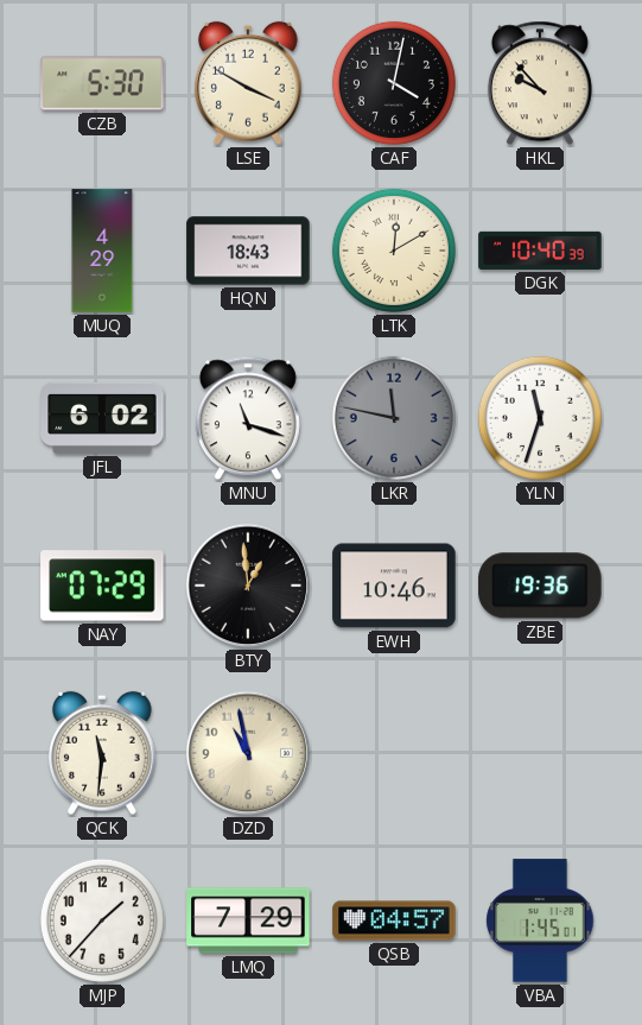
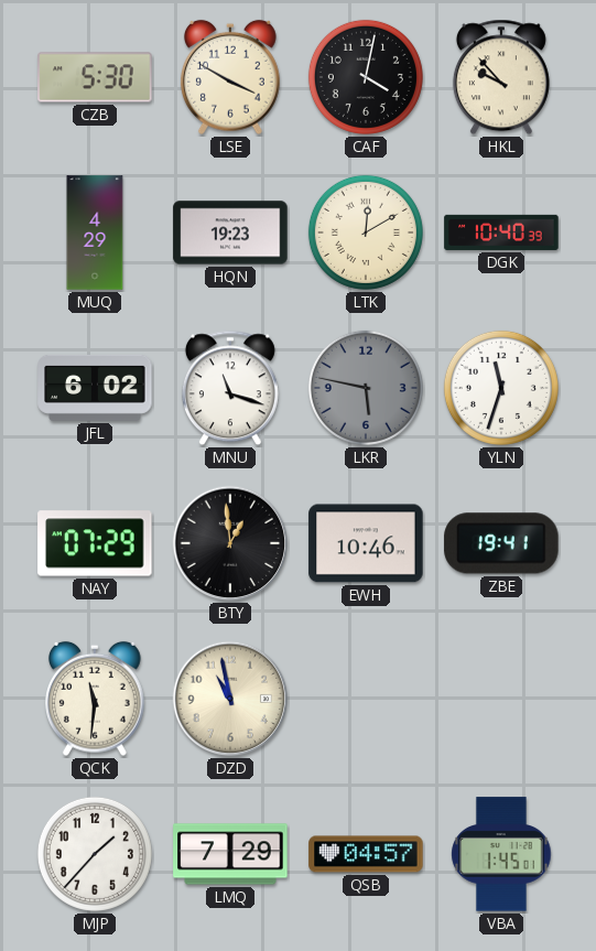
HQN: 18:43 -> 19:23
LKR: 11:47 -> 5:47
ZBE: 19:36 -> 19:41
